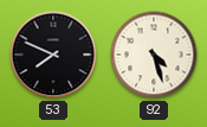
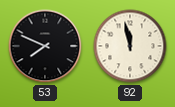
92: 4:27 -> 11:58
